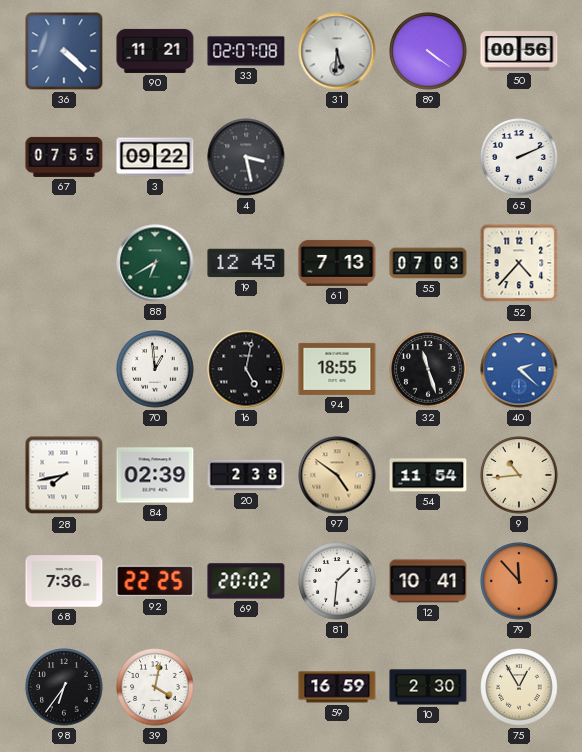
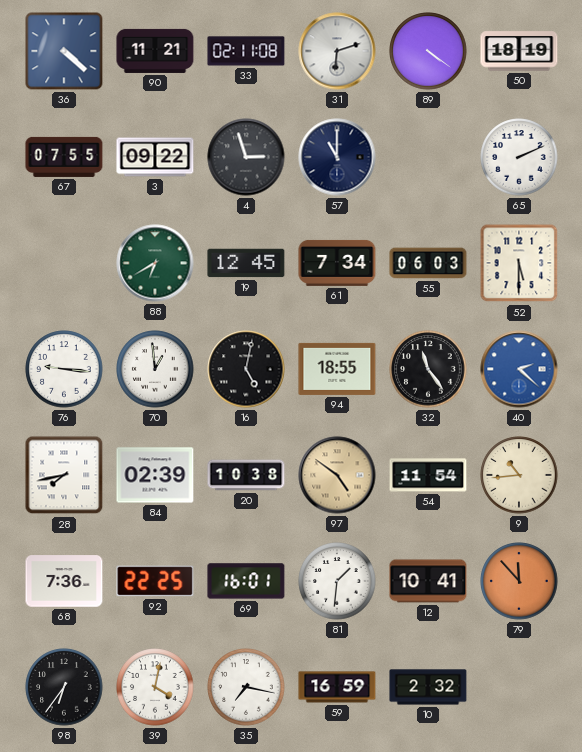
33: 02:07 -> 02:11
31: 5:31 -> 6:12
50: 00:56 -> 18:19
4: 3:28 -> 2:57
57: none -> 11:00
61: 7:13 -> 7:34
55: 07:03 -> 06:03
52: 4:37 -> 5:30
76: none -> 9:16
32: 11:27 -> 11:24
20: 2:38 -> 10:38
69: 20:02 -> 16:01
35: none -> 7:17
10: 2:30 -> 2:32
75: 12:55 -> none
